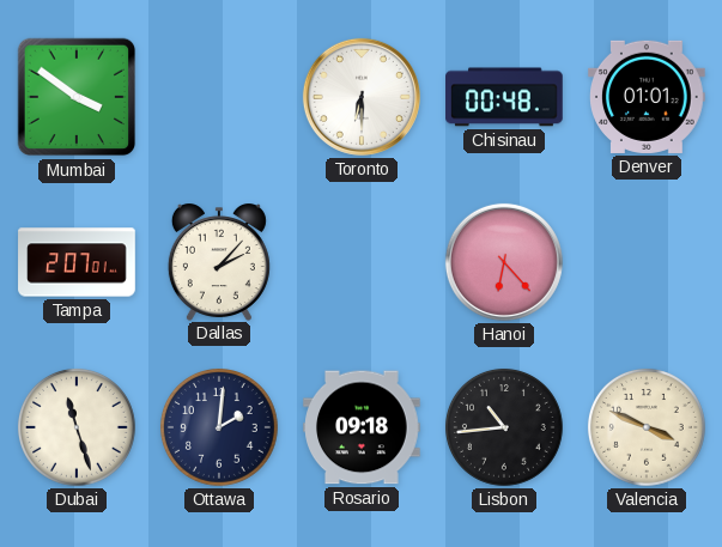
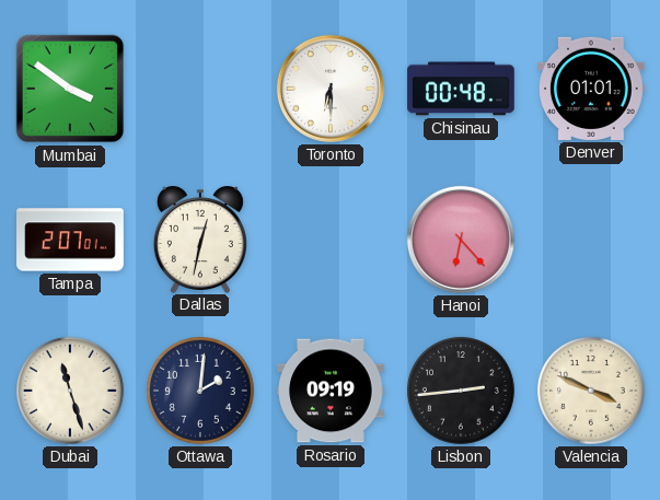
Dallas: 2:07 -> 12:32
Rosario: 09:18 -> 09:19
Lisbon: 10:44 -> 2:44
